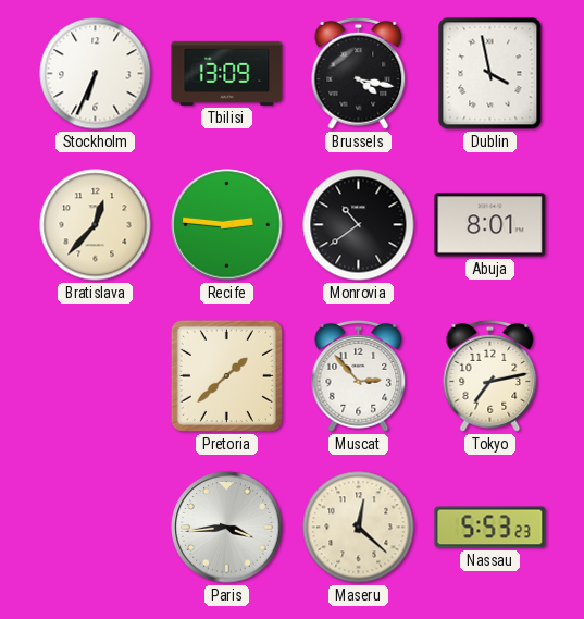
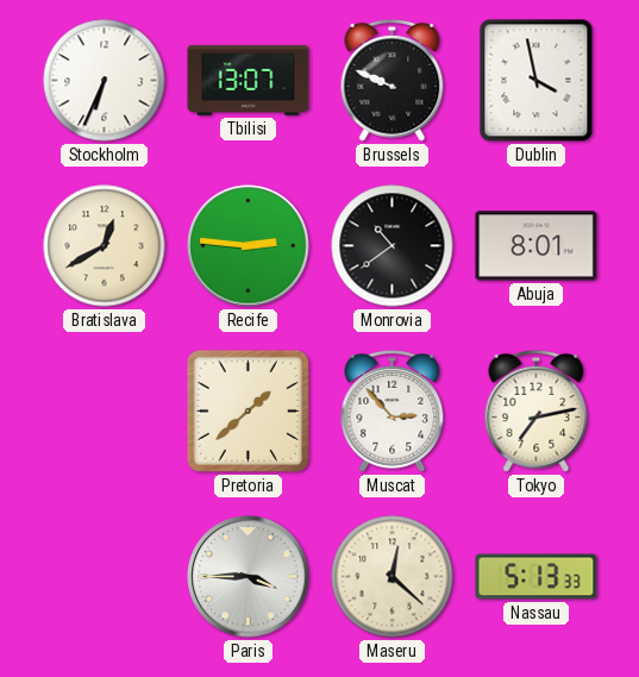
Tbilisi: 13:09 -> 13:07
Brussels: 4:17 -> 9:49
Bratislava: 12:37 -> 12:40
Paris: 3:44 -> 3:45
Nassau: 5:53 -> 5:13
